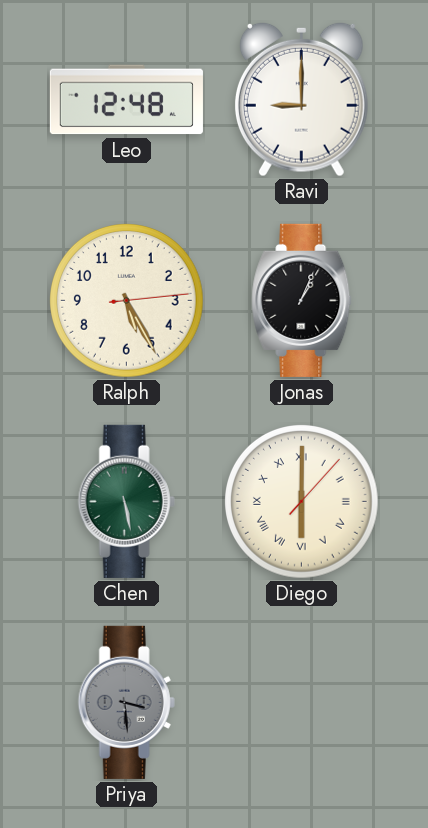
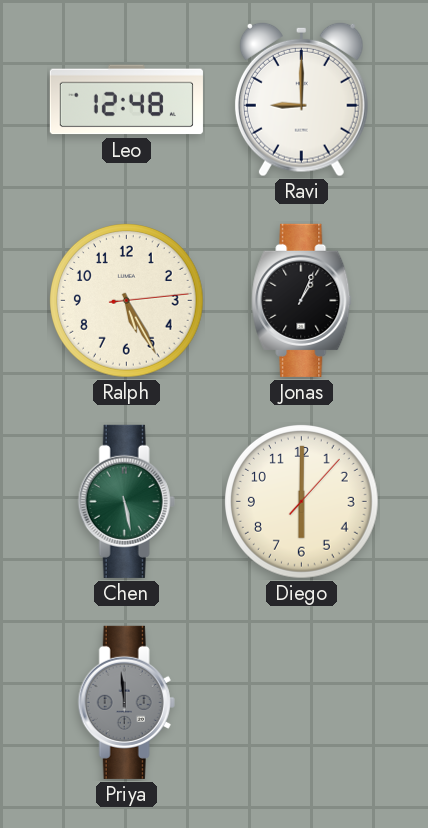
Diego numerals: Roman -> Arabic
Priya: 3:29 -> 11:59
